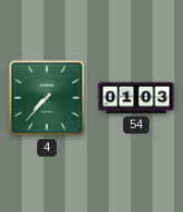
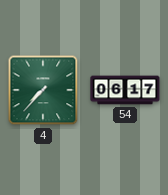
54: 01:03 -> 06:17
